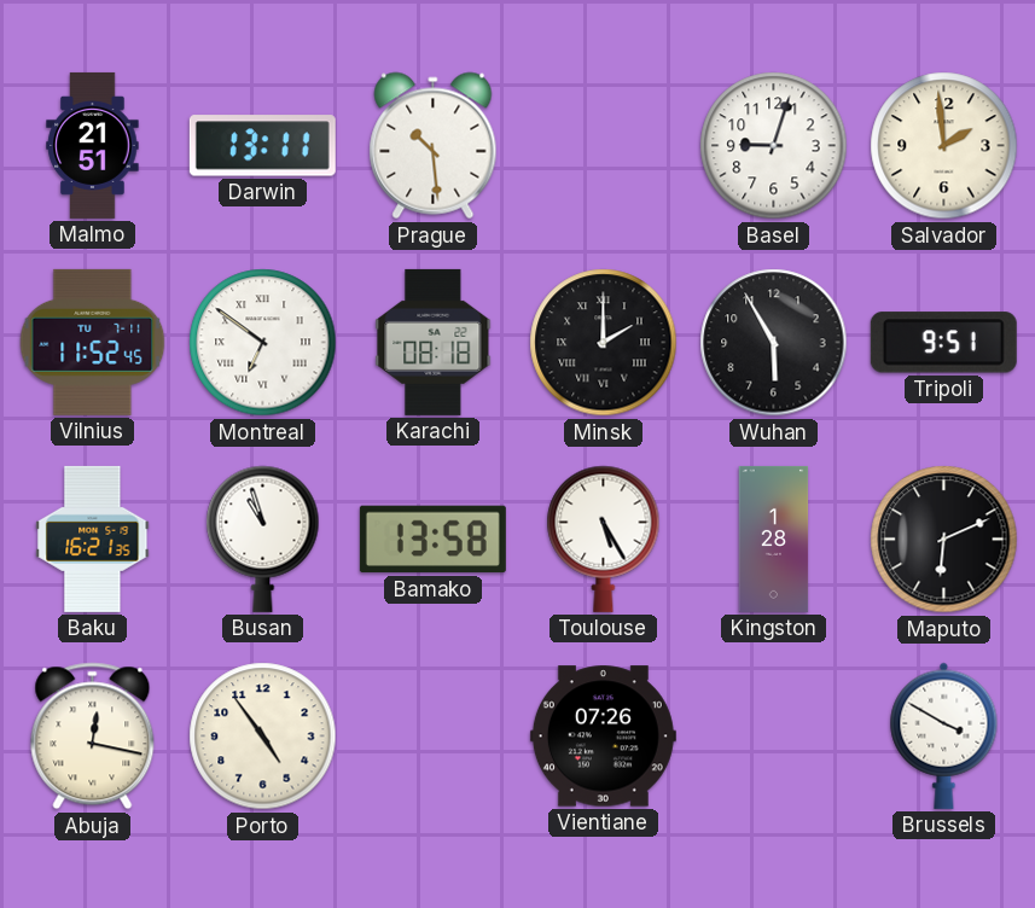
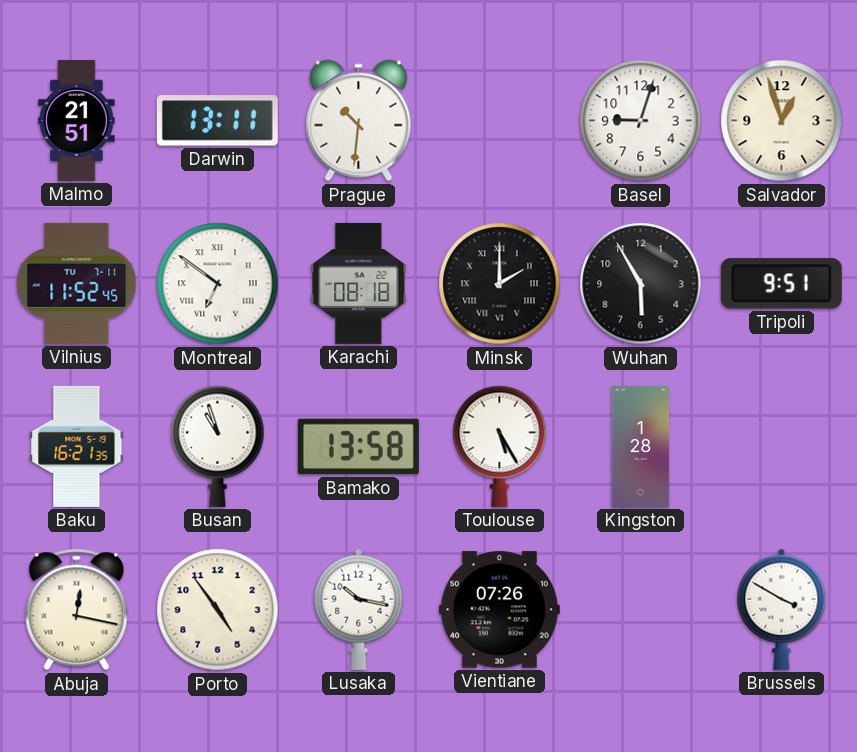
Prague: 10:29 -> 10:31
Salvador: 1:59 -> 12:57
Maputo: 6:11 -> none
Lusaka: none -> 10:17
